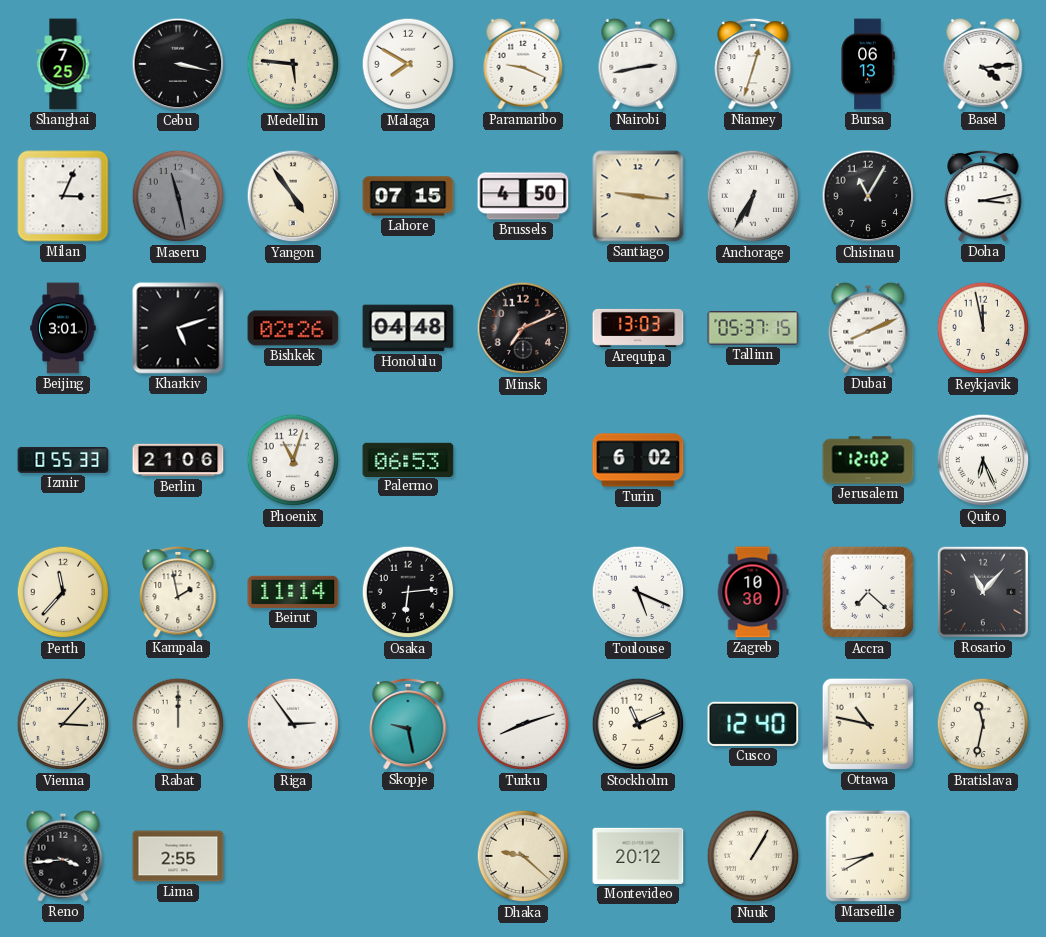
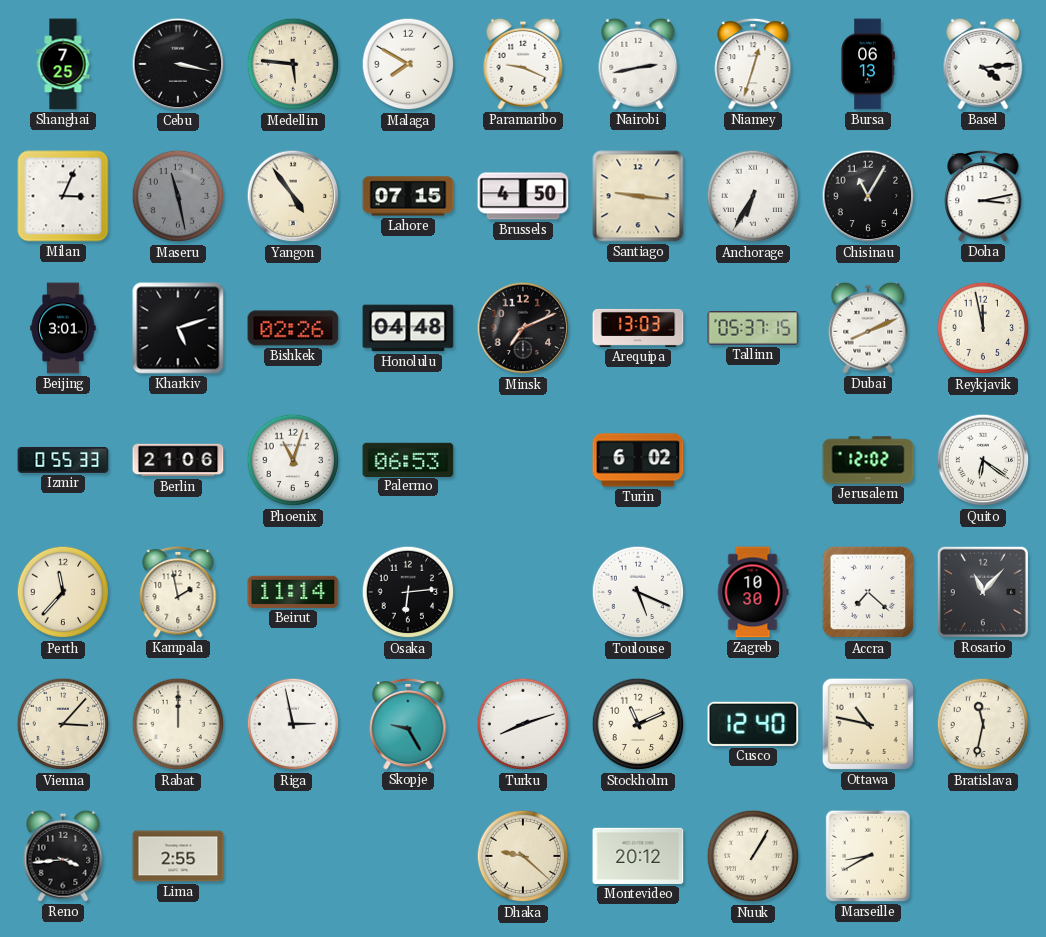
Quito: 6:26 -> 6:21
Riga: 2:54 -> 2:58
Skopje: 9:28 -> 9:25
